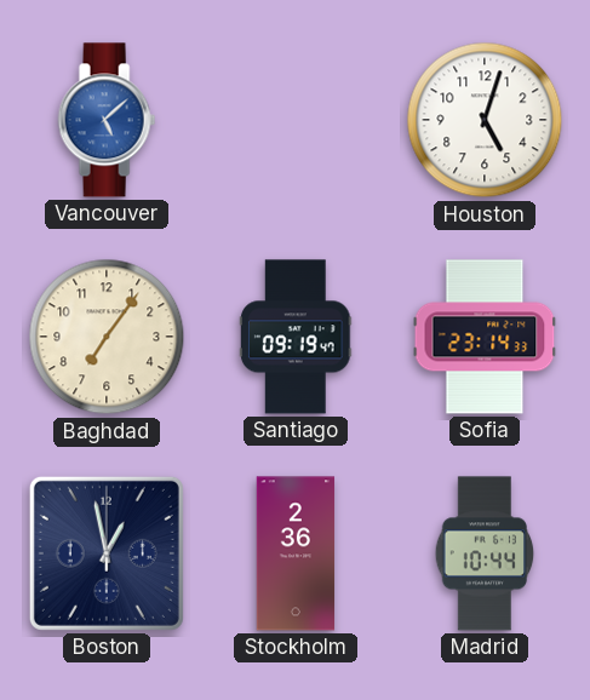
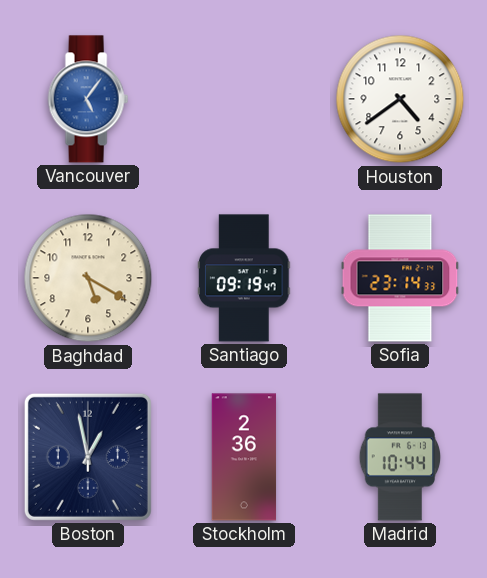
Vancouver: 5:08 -> 5:06
Houston: 5:03 -> 4:39
Baghdad: 7:06 -> 5:20
